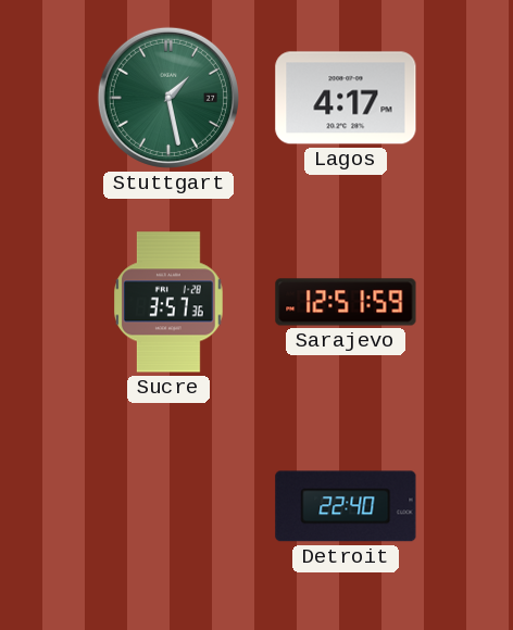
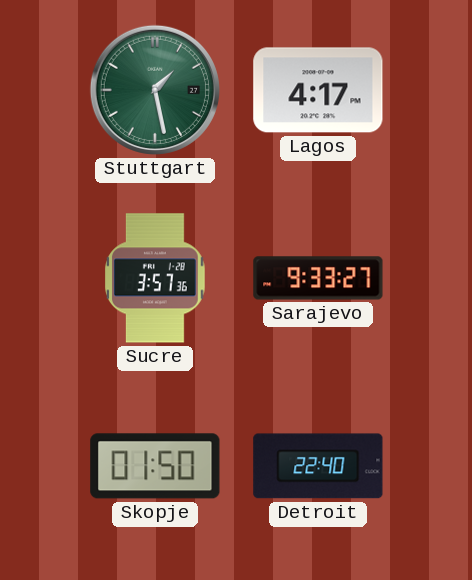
Sarajevo: 12:51 -> 9:33
Skopje: none -> 01:50
